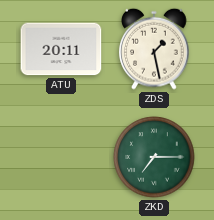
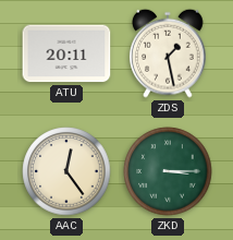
AAC: none -> 12:24
ZKD: 7:15 -> 3:15
